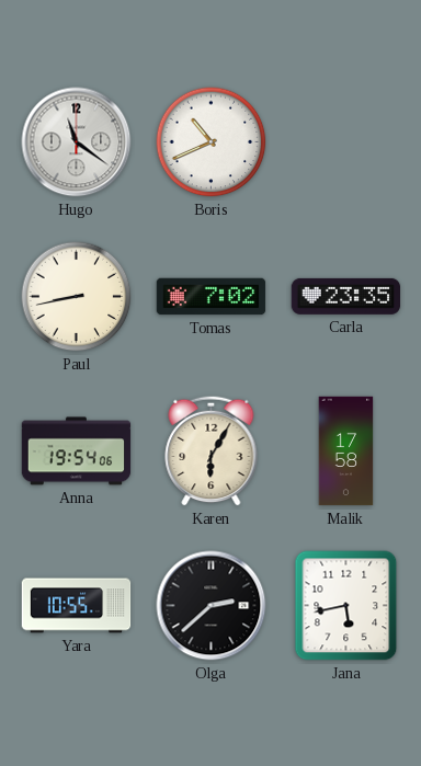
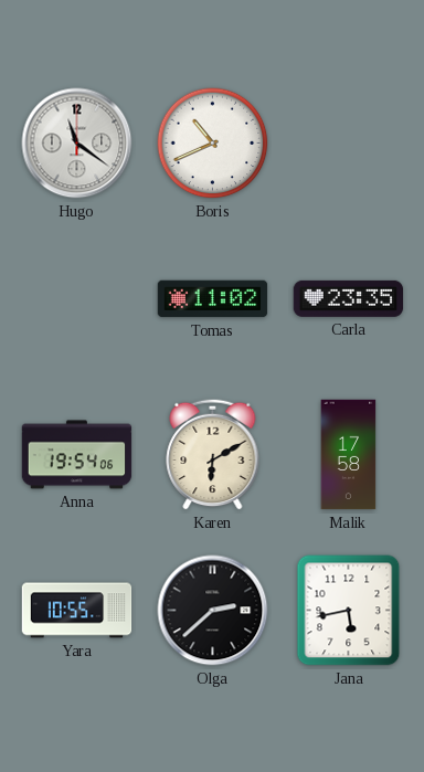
Paul: 8:43 -> none
Tomas: 7:02 -> 11:02
Karen: 6:05 -> 6:10
